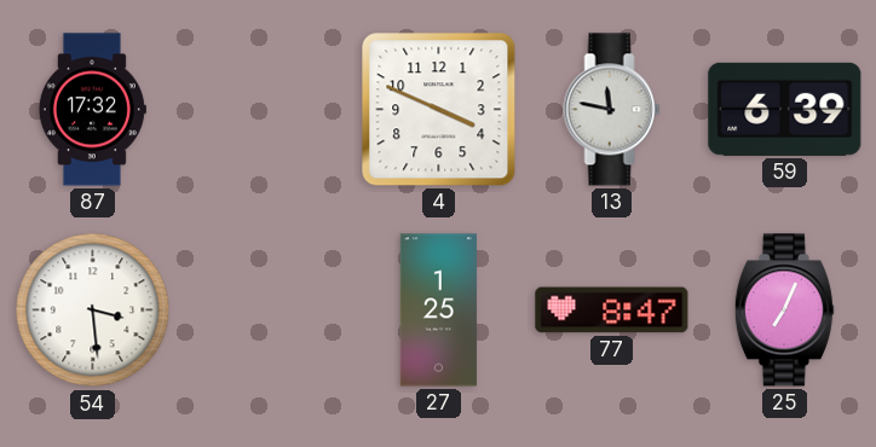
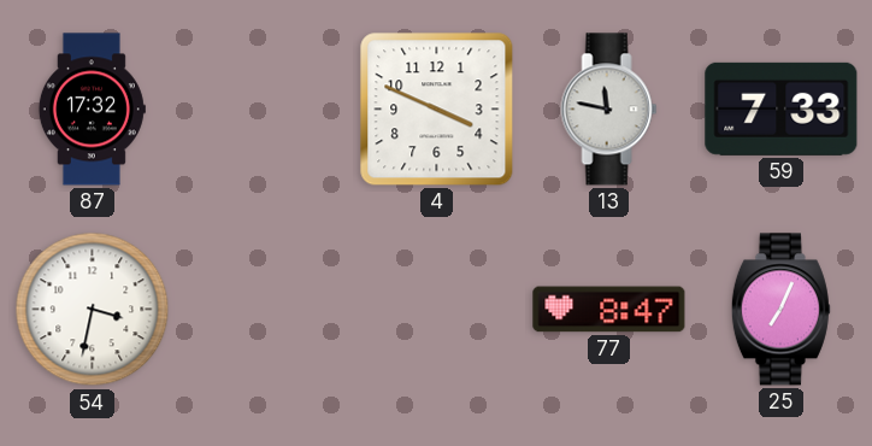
59: 6:39 -> 7:33
54: 3:29 -> 3:32
27: 1:25 -> none
